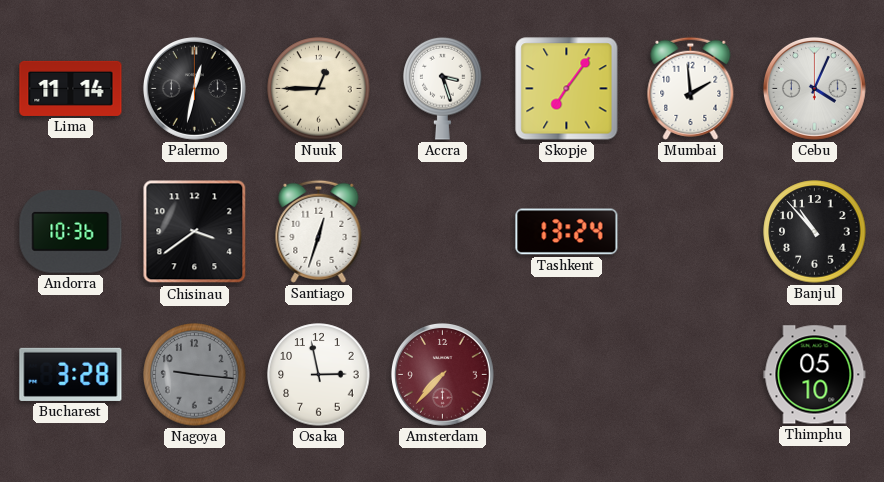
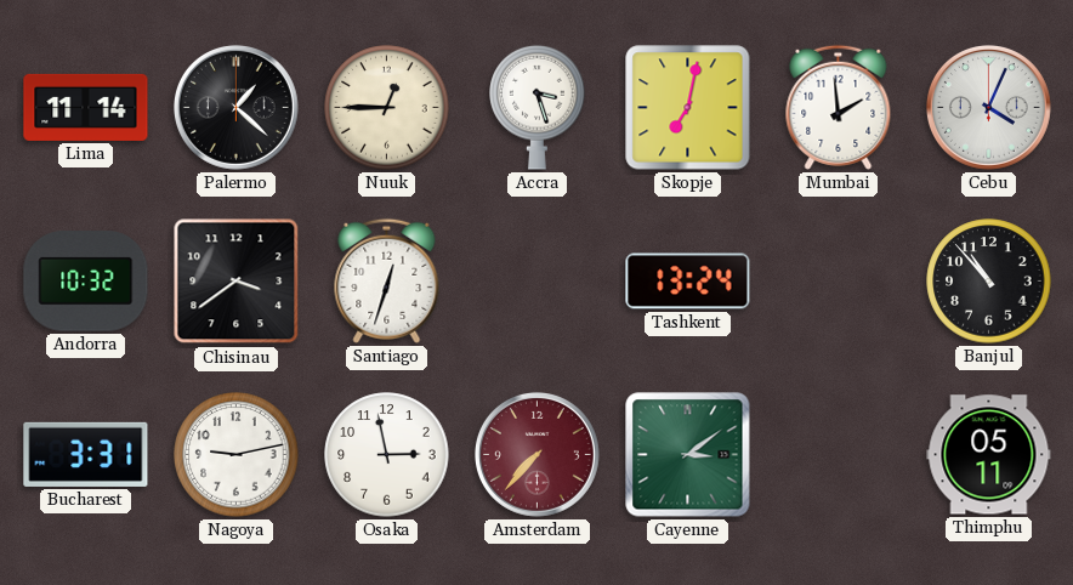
Palermo: 12:32 -> 1:22
Skopje: 7:06 -> 7:02
Andorra: 10:36 -> 10:32
Bucharest: 3:28 -> 3:31
Nagoya: 9:16 -> 9:13
Nagoya dial: grey -> white
Cayenne: none -> 3:09
Thimphu: 05:10 -> 05:11
